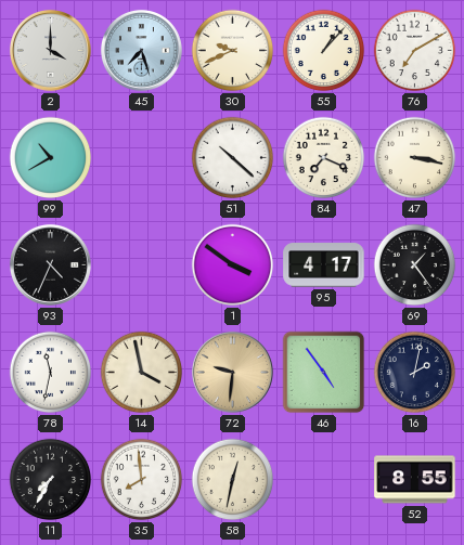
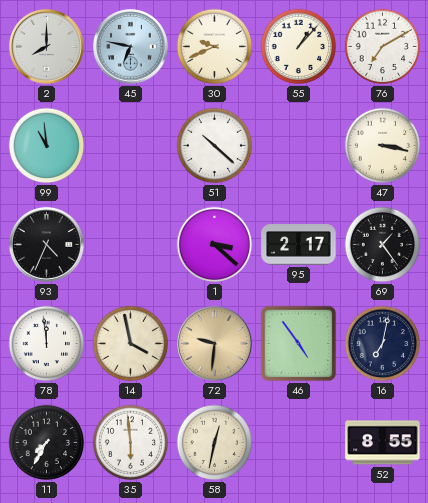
2: 4:00 -> 8:00
45: 7:27 -> 6:47
99: 10:40 -> 10:59
84: 7:19 -> none
1: 3:51 -> 3:22
95: 4:17 -> 2:17
78: 11:32 -> 11:59
16: 2:02 -> 7:02
35: 7:59 -> 5:59
